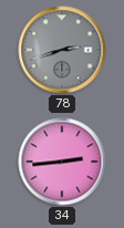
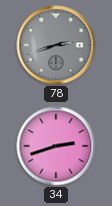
34: 2:44 -> 2:42
